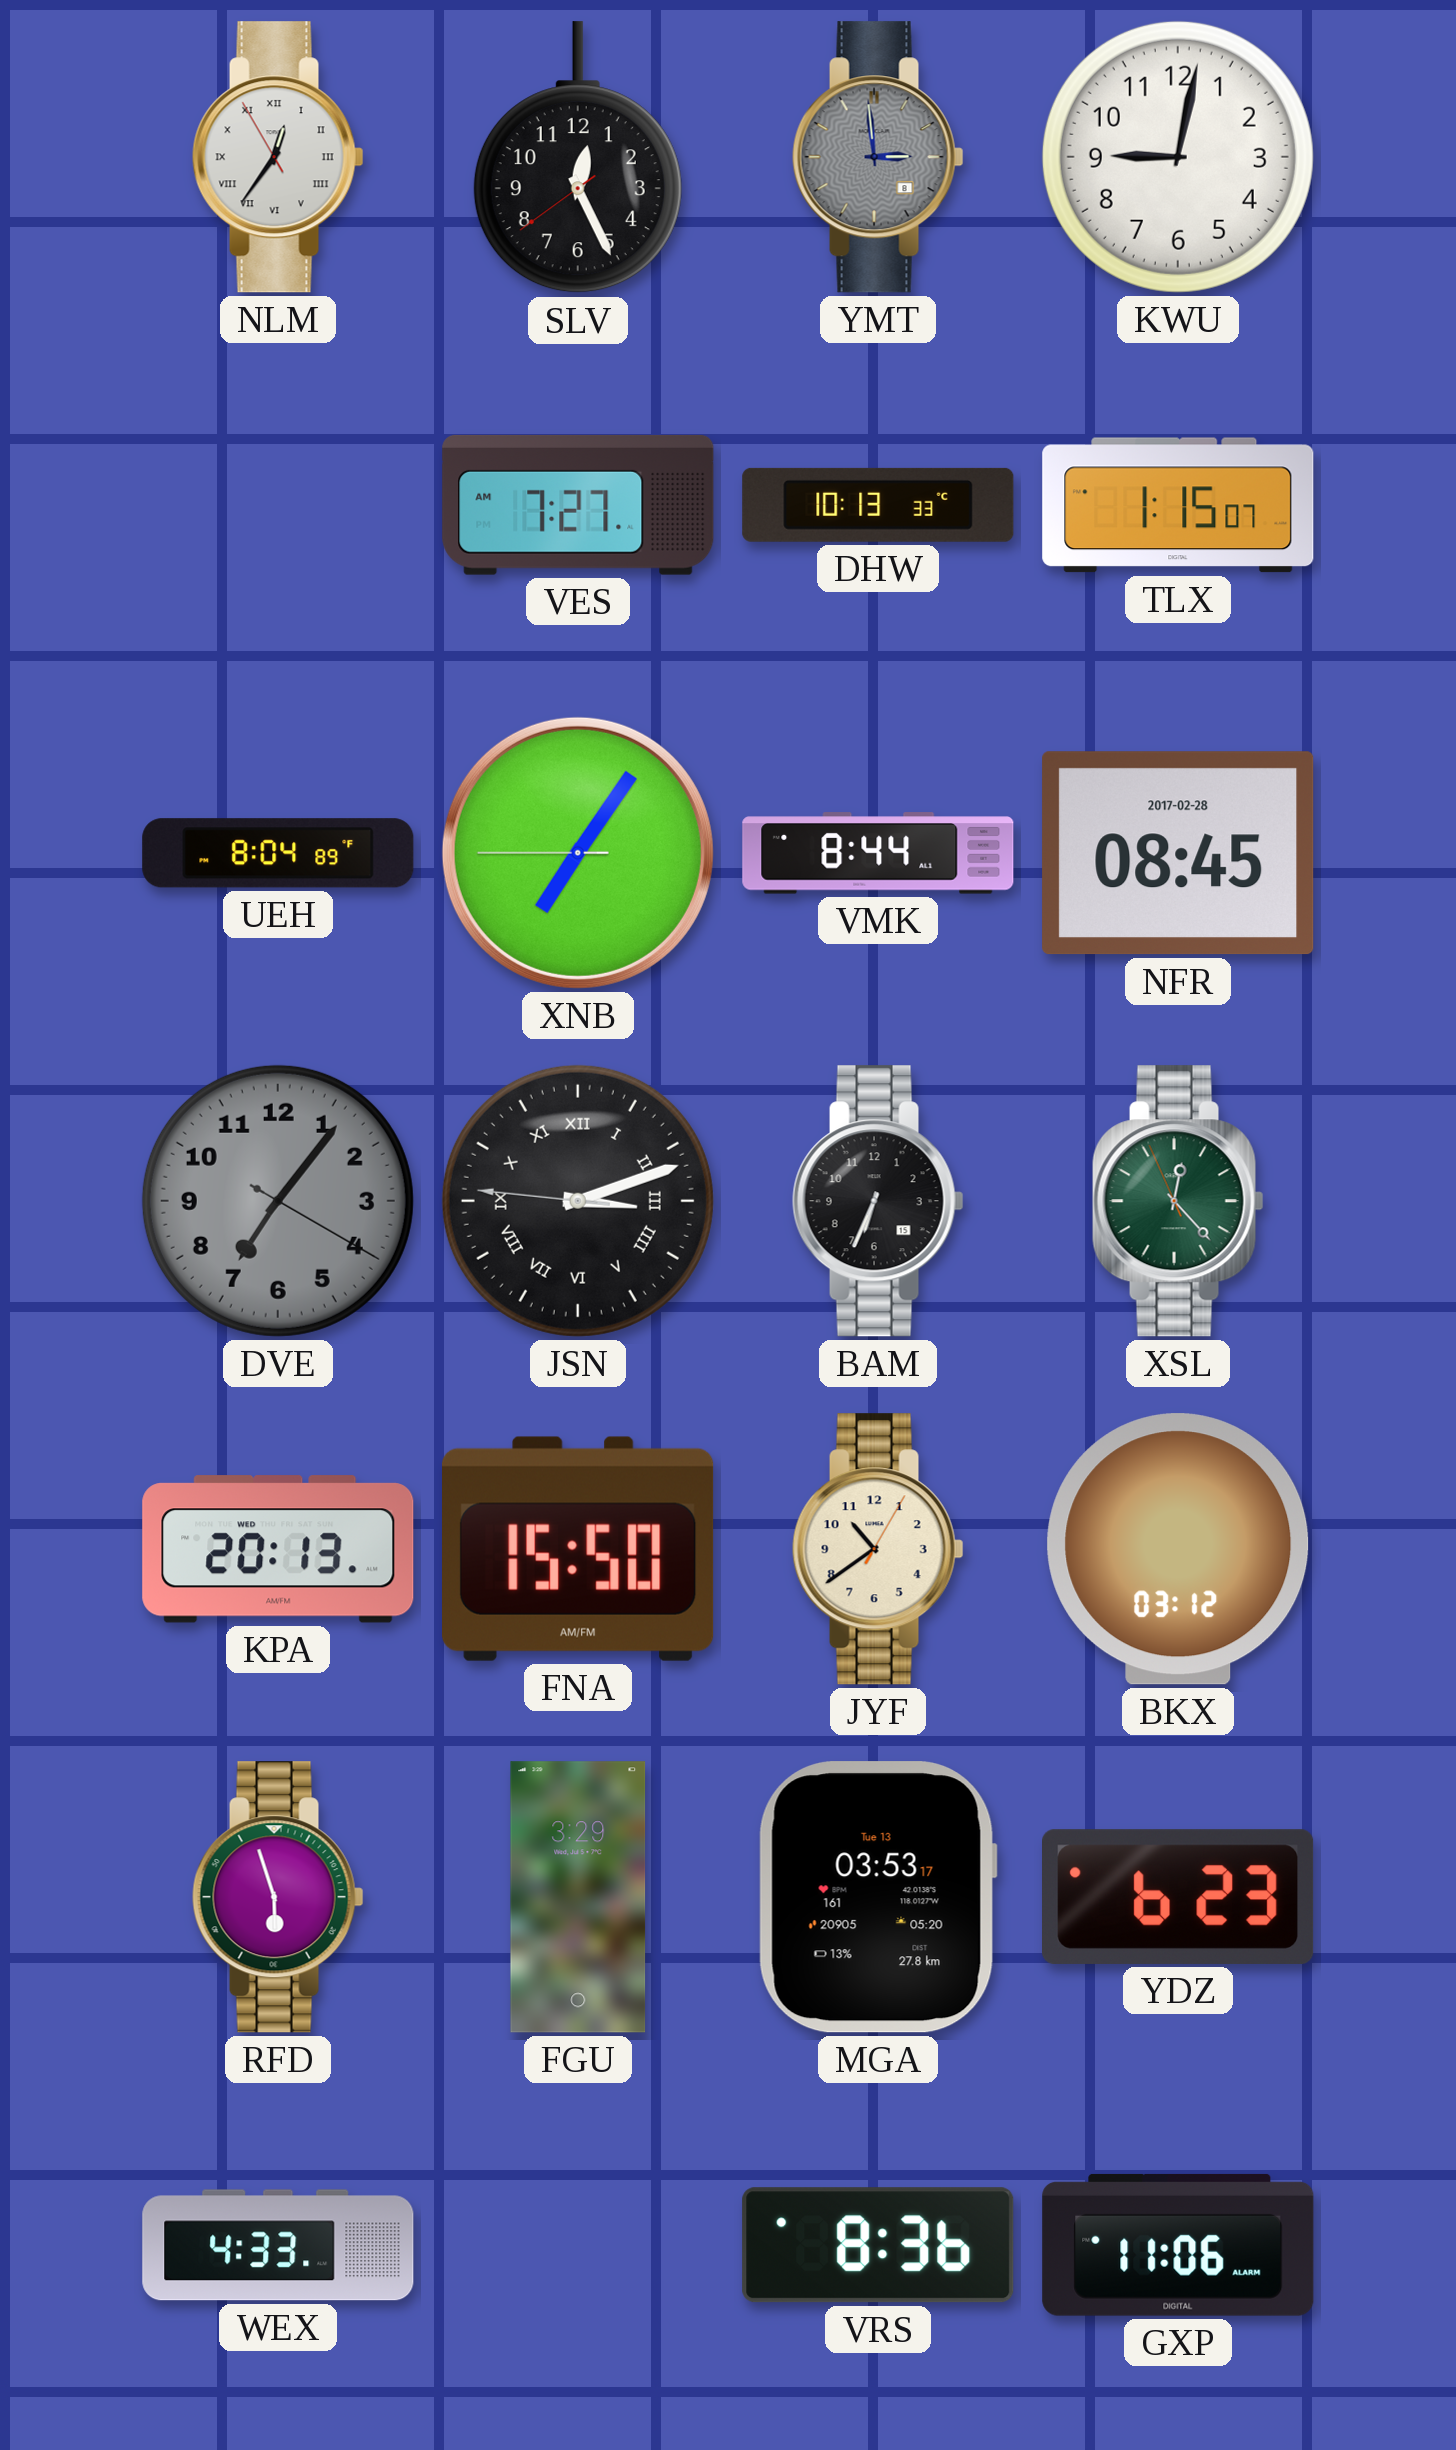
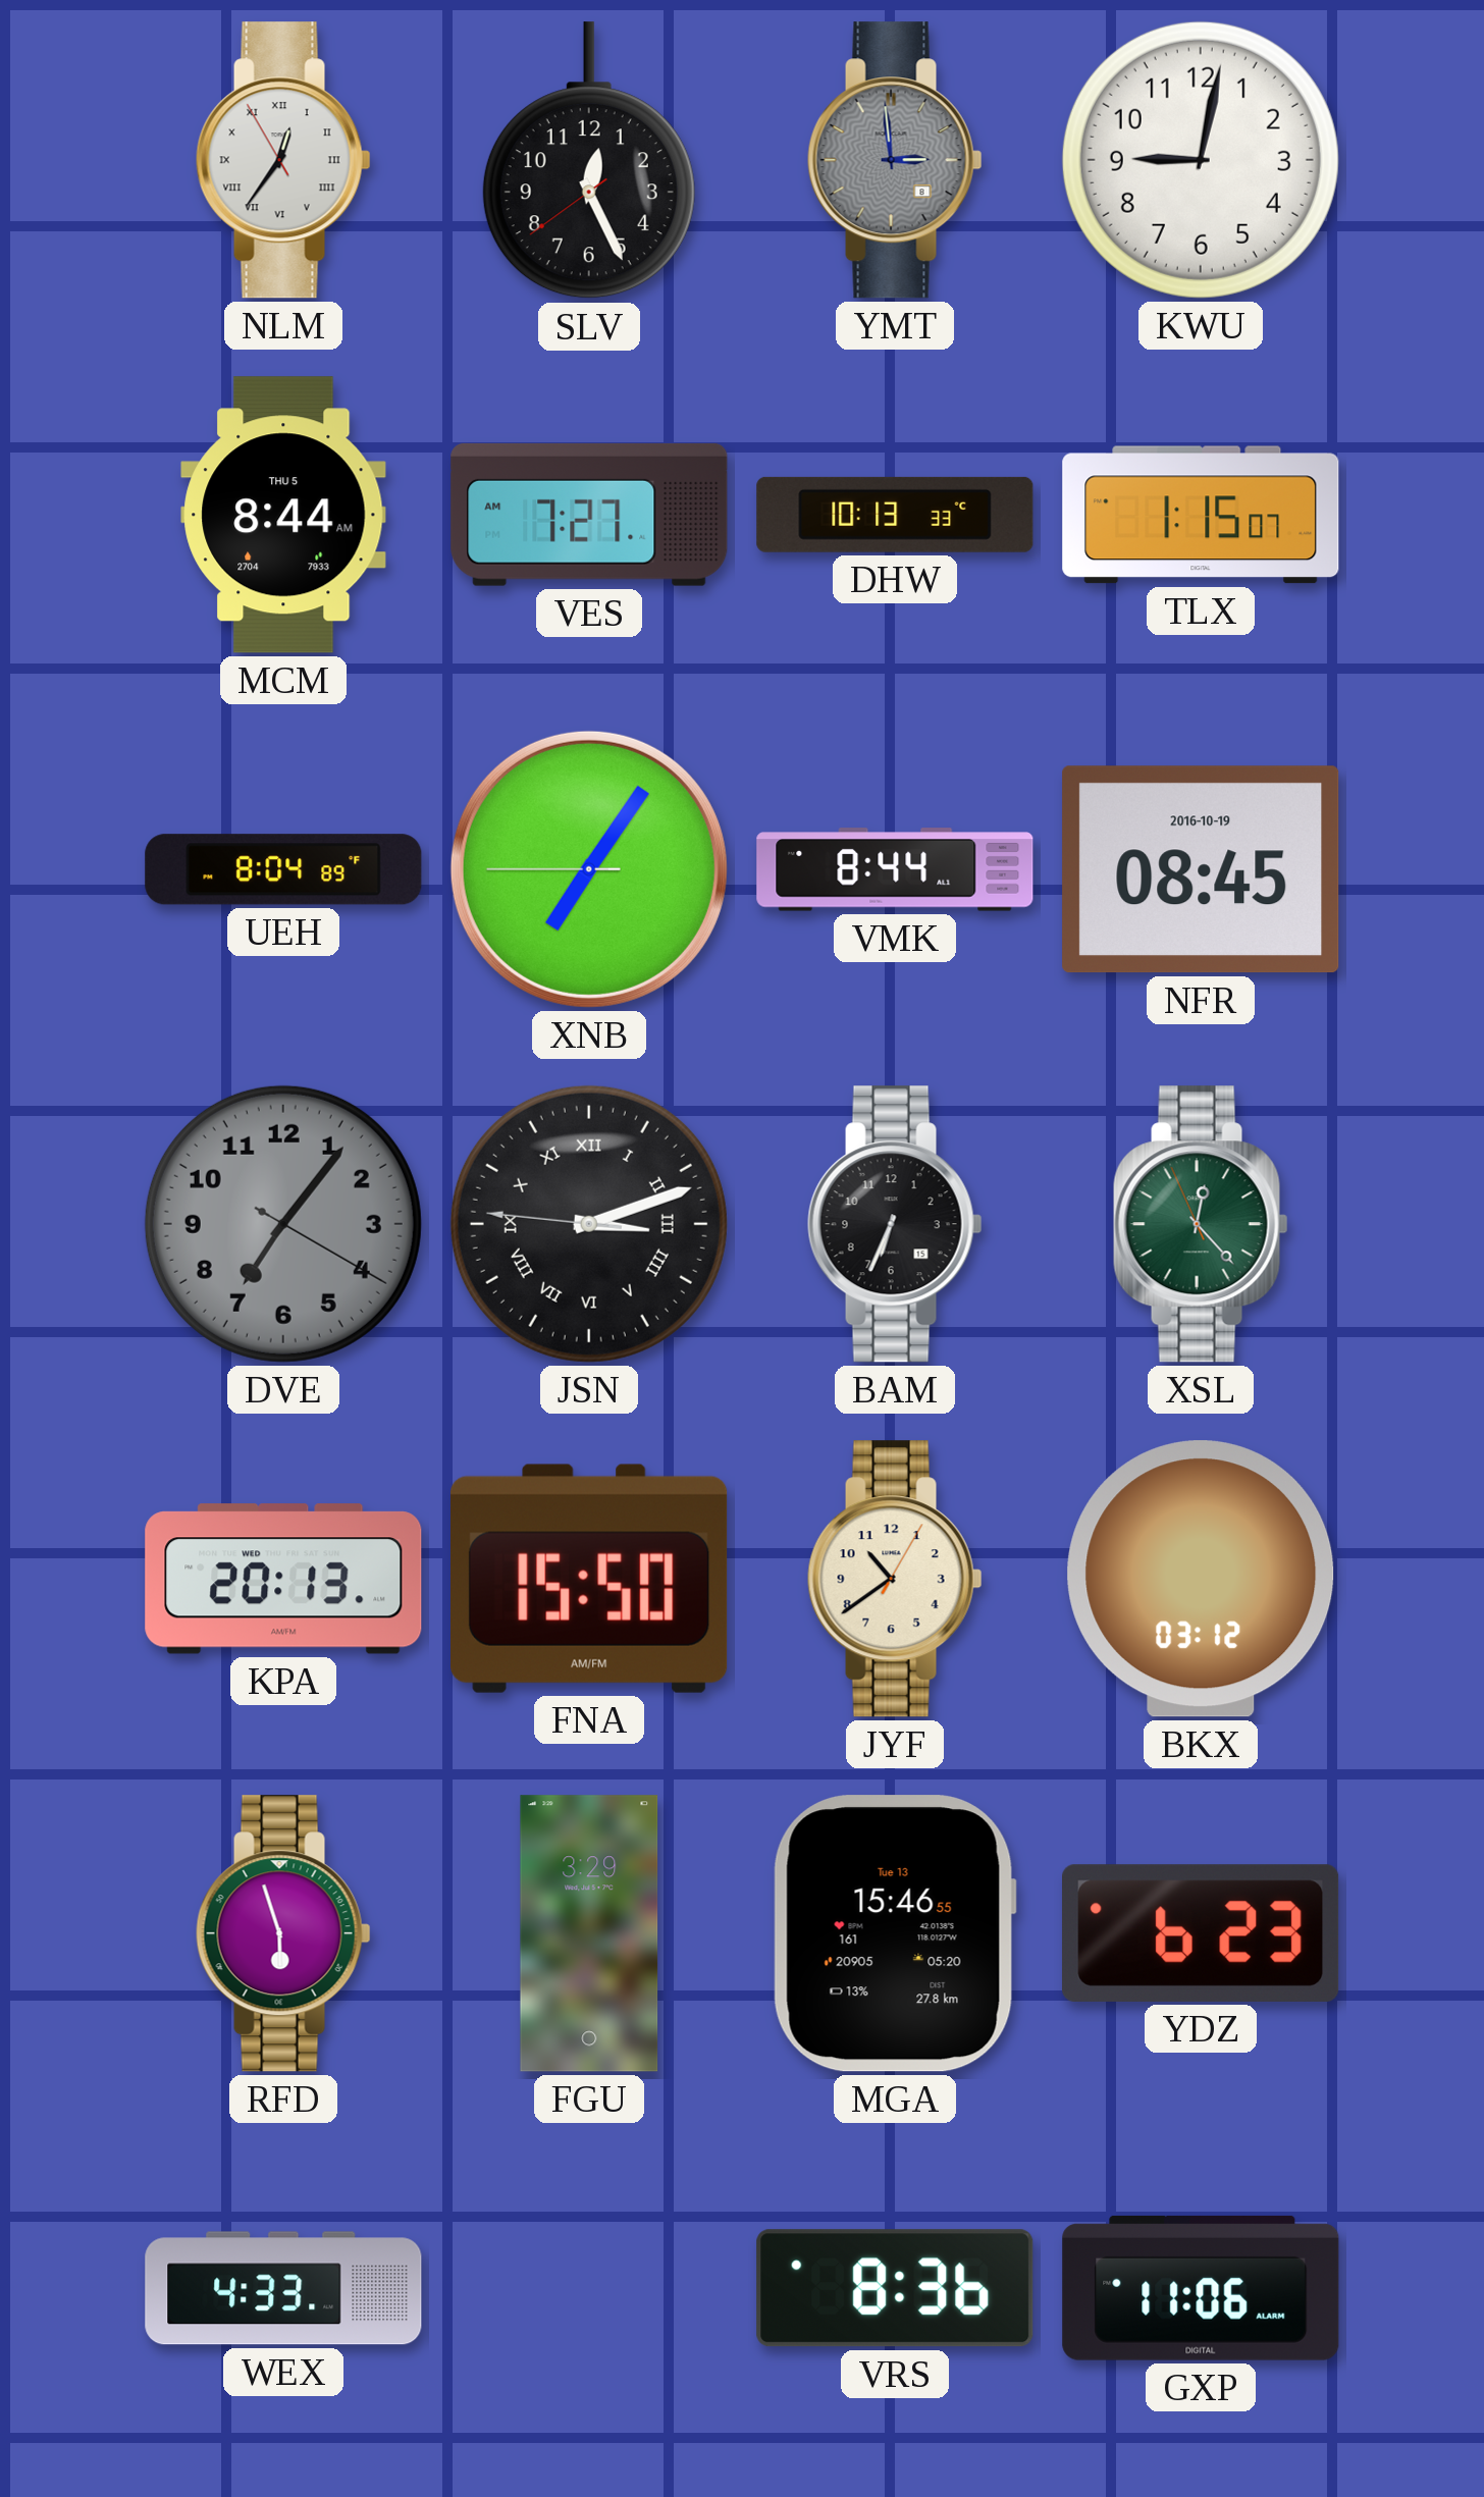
MCM: none -> 8:44
NFR date: 2017-02-28 -> 2016-10-19
MGA: 03:53 -> 15:46
